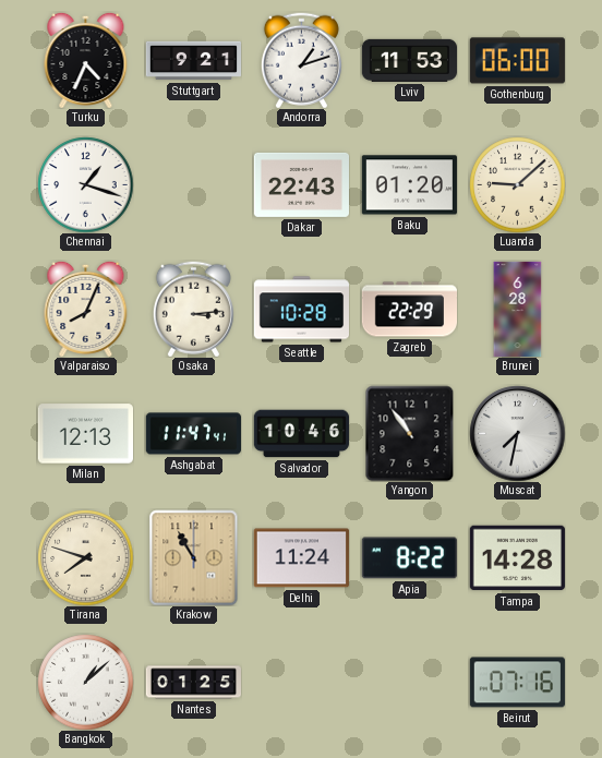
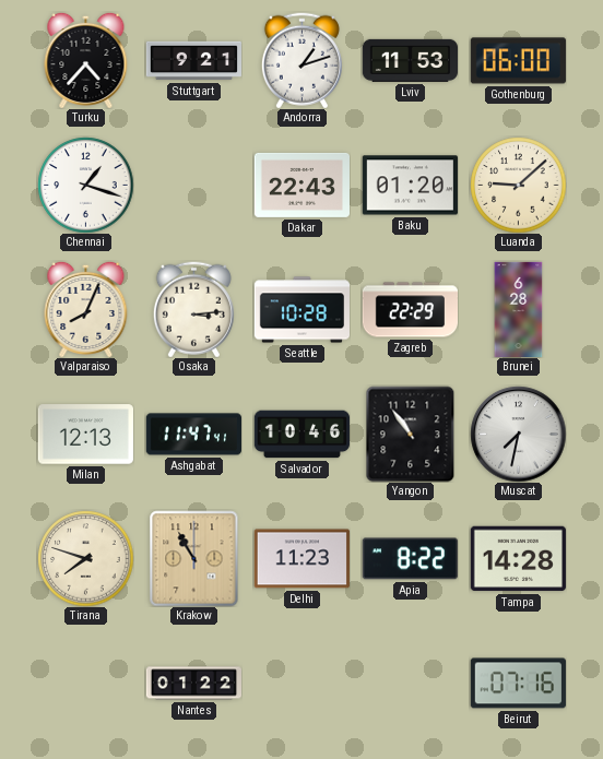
Turku: 4:34 -> 4:37
Delhi: 11:24 -> 11:23
Bangkok: 1:08 -> none
Nantes: 01:25 -> 01:22
